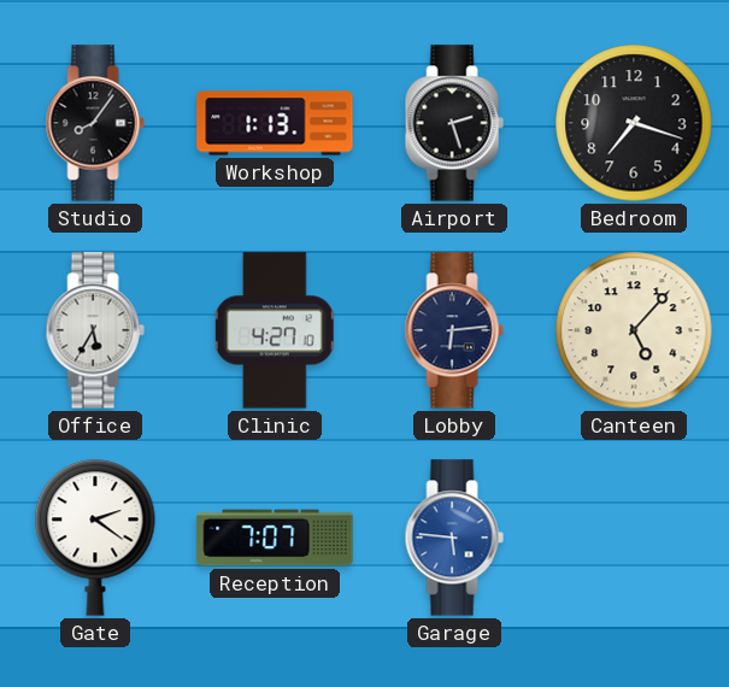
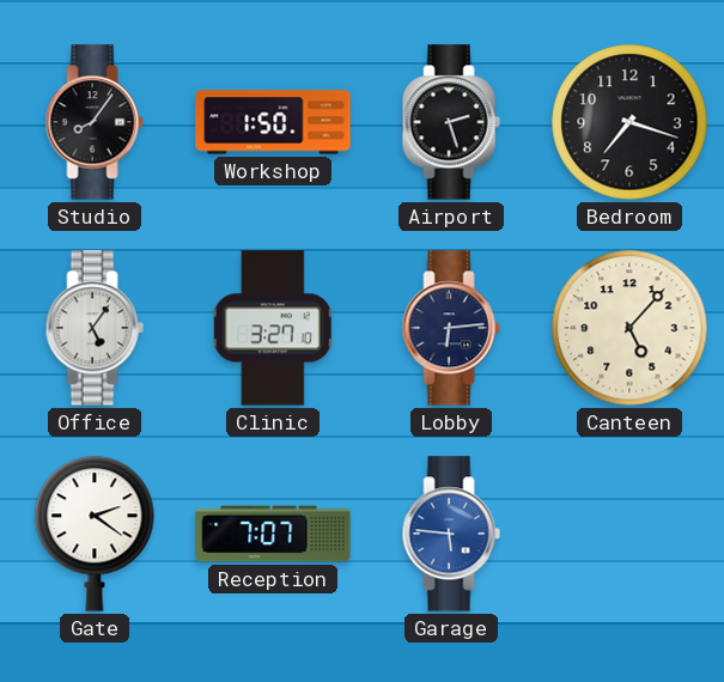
Workshop: 1:13 -> 1:50
Office: 5:35 -> 5:06
Clinic: 4:27 -> 3:27
